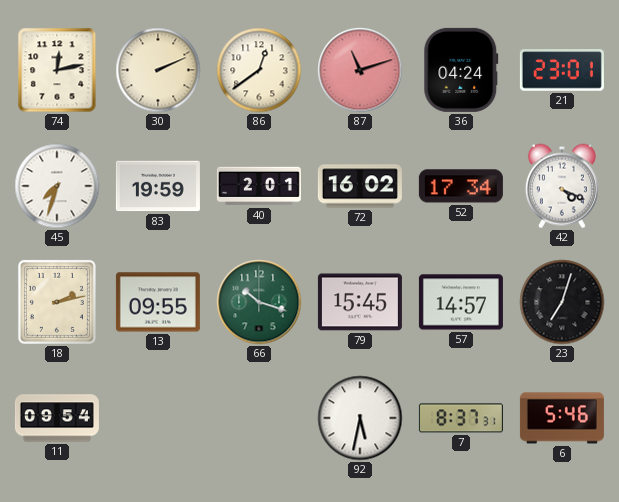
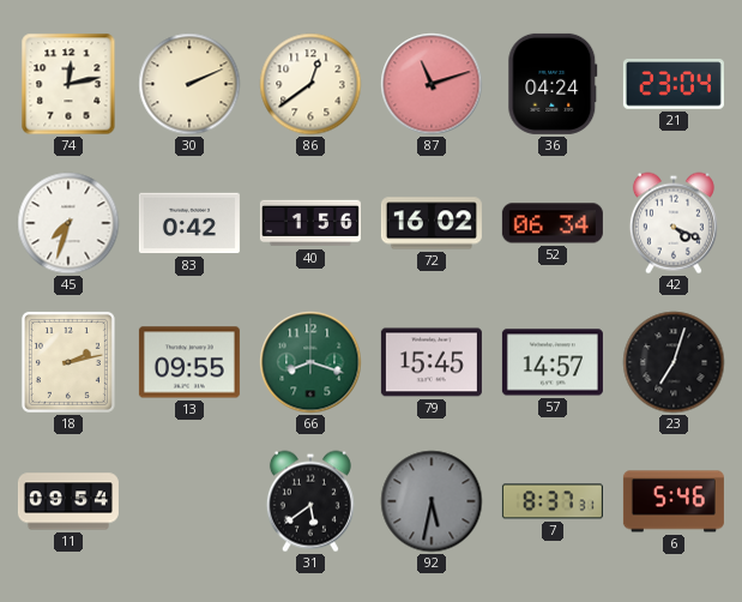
21: 23:01 -> 23:04
83: 19:59 -> 0:42
40: 2:01 -> 1:56
52: 17:34 -> 06:34
66: 10:18 -> 8:18
31: none -> 5:39
92 dial: white -> grey
